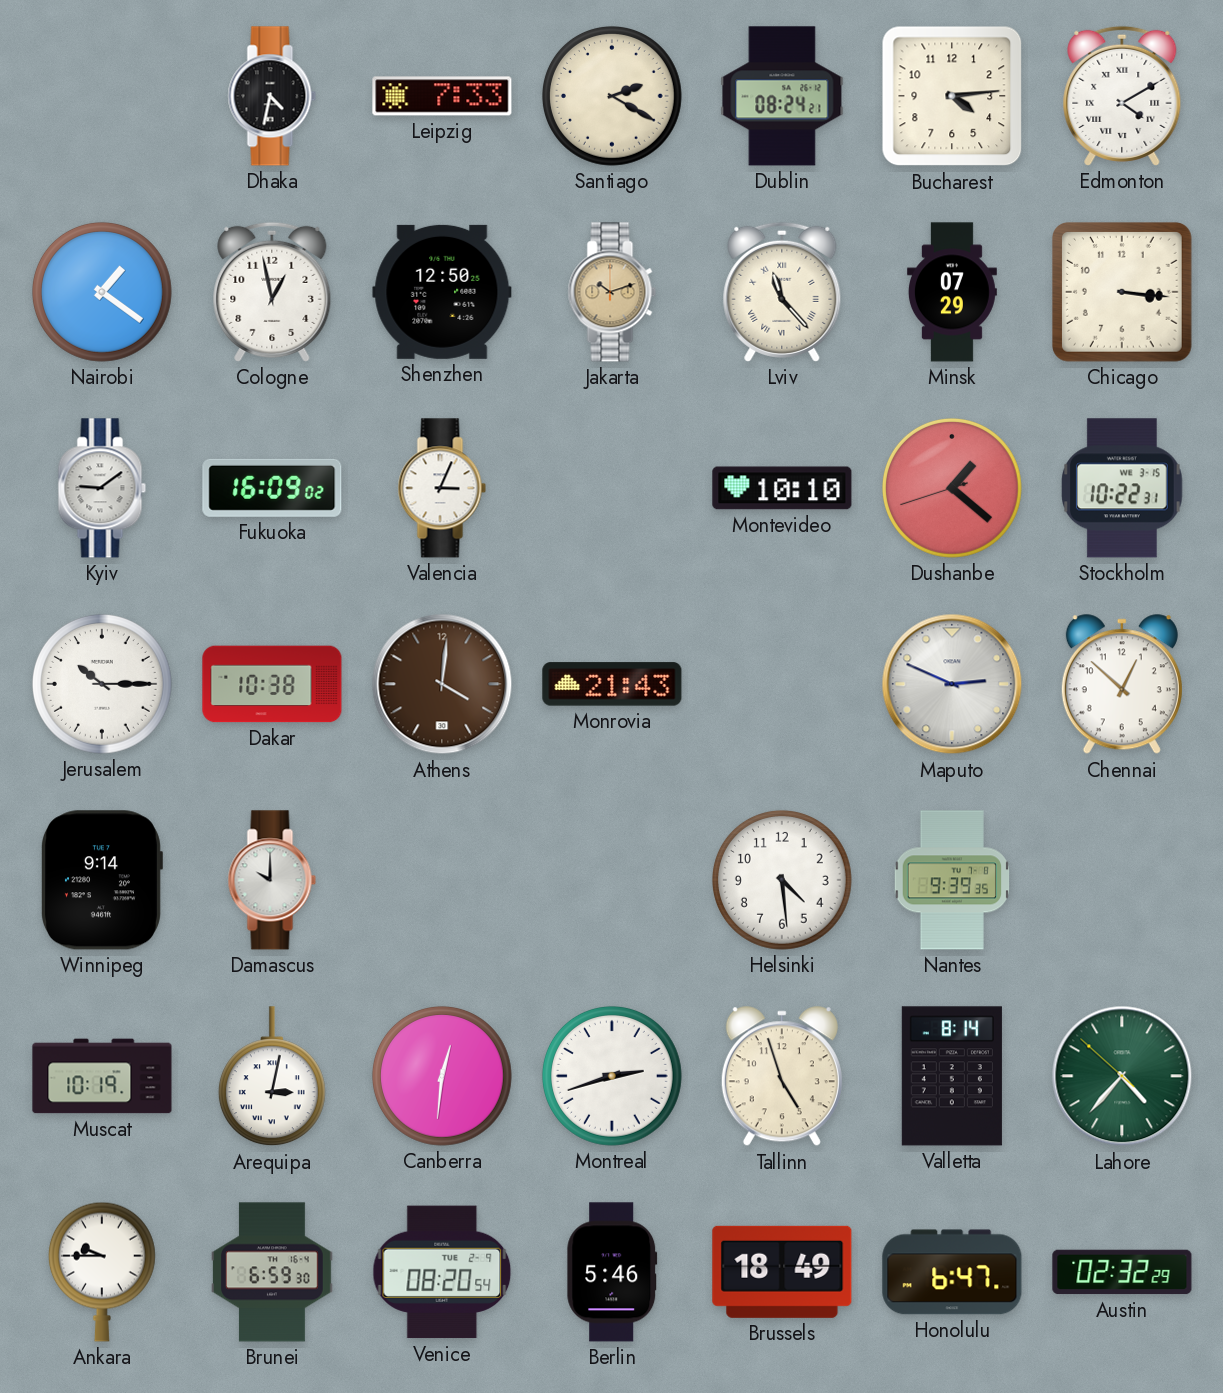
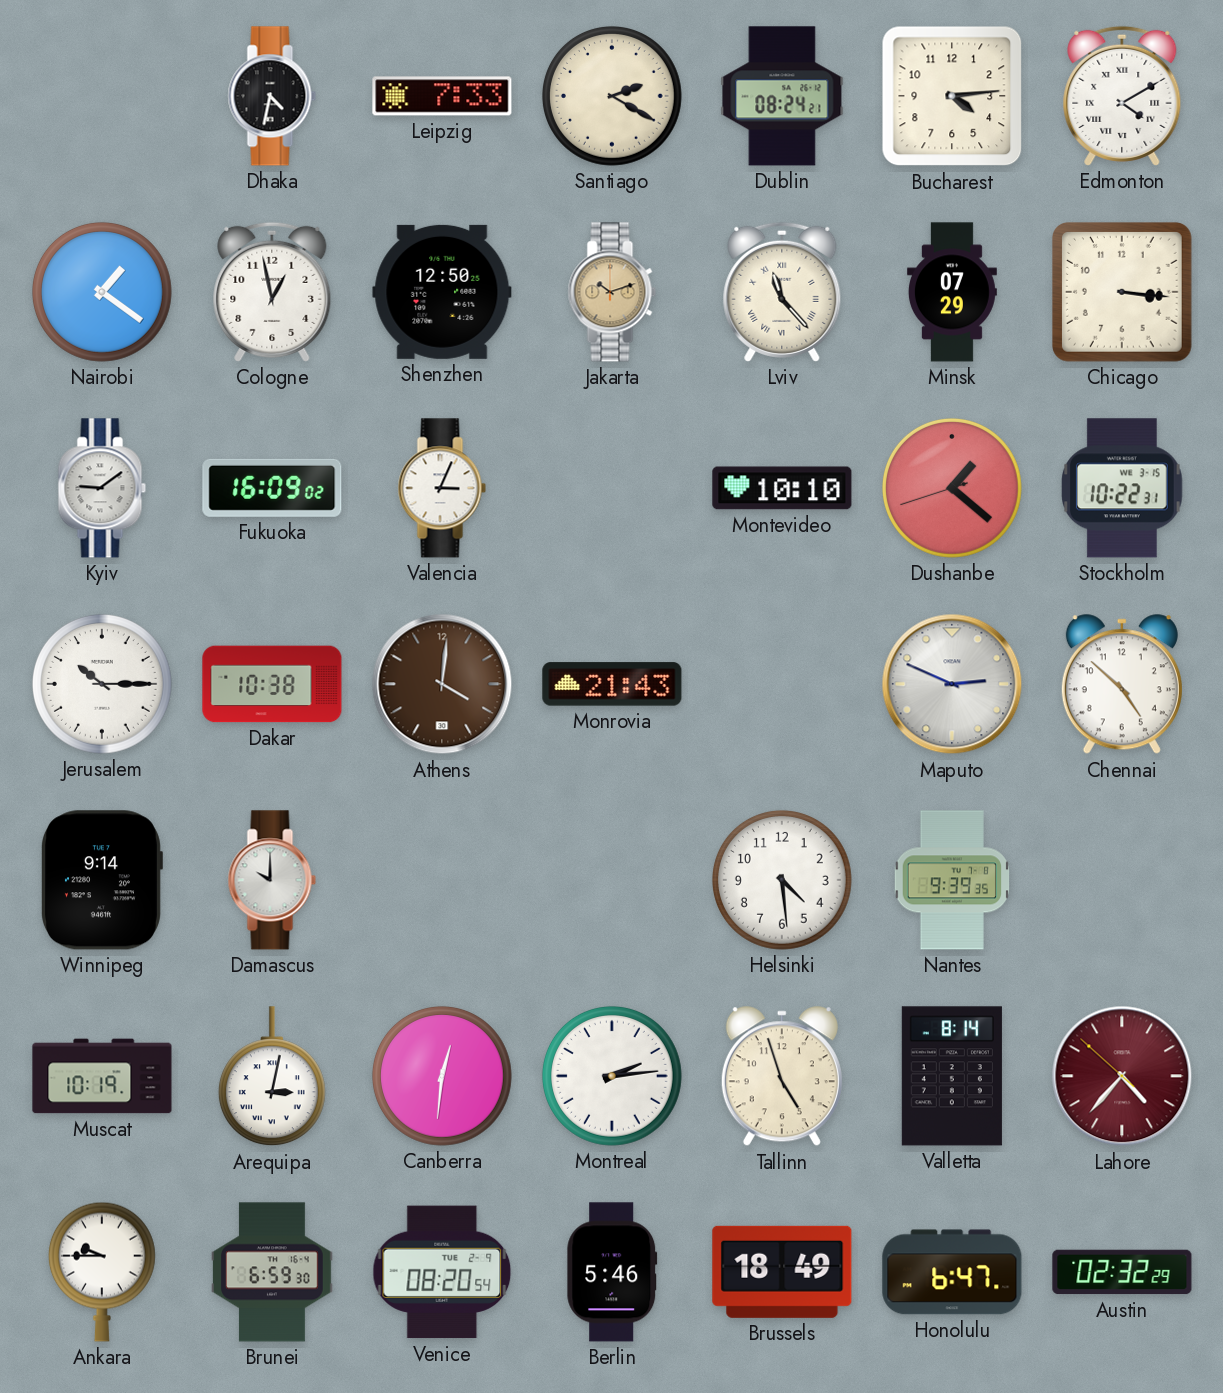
Chennai: 12:52 -> 4:52
Montreal: 2:42 -> 2:14
Lahore dial: green -> burgundy
